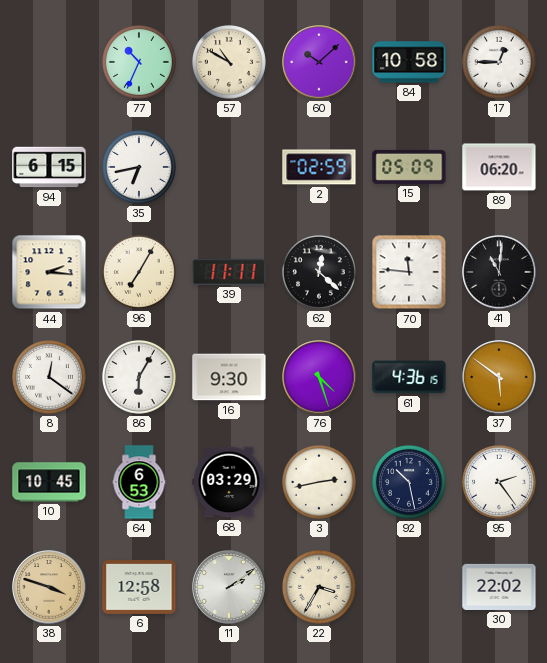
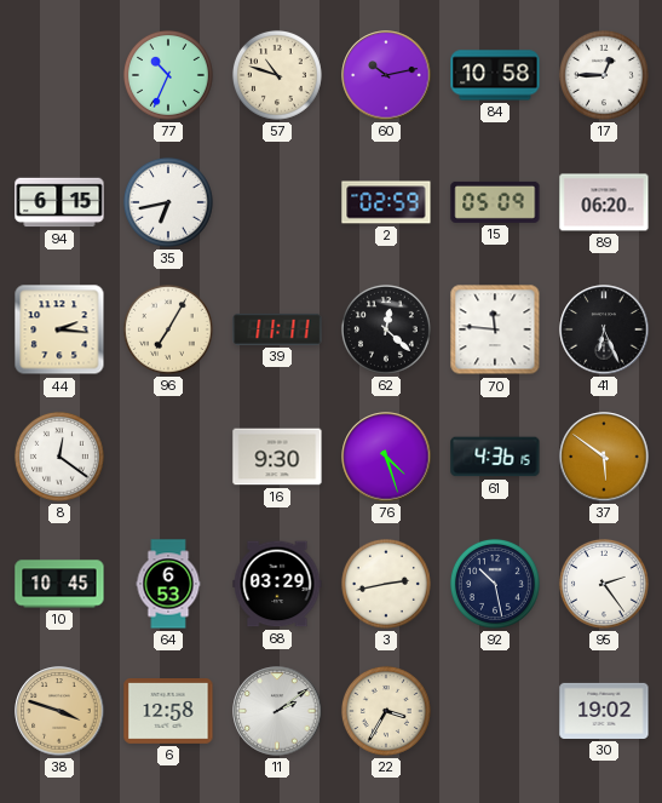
57: 10:50 -> 10:48
60: 10:08 -> 10:13
41: 11:01 -> 6:26
86: 6:05 -> none
30: 22:02 -> 19:02
